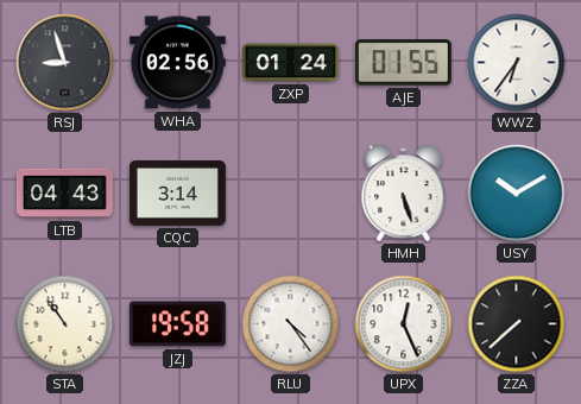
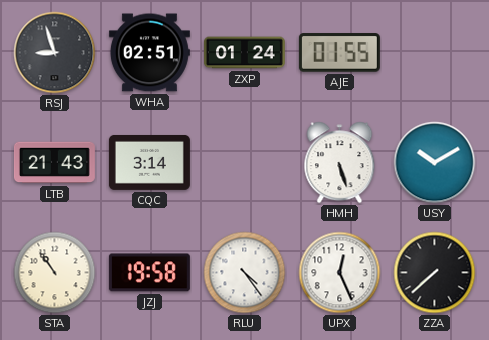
WHA: 02:56 -> 02:51
WWZ: 6:36 -> none
LTB: 04:43 -> 21:43
